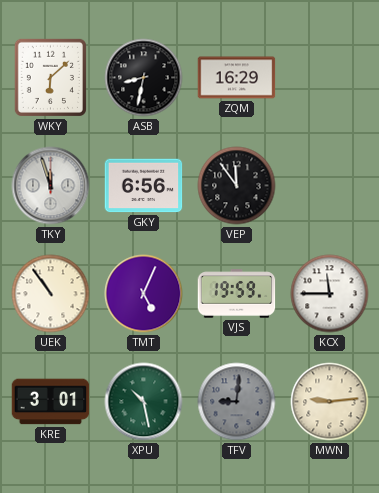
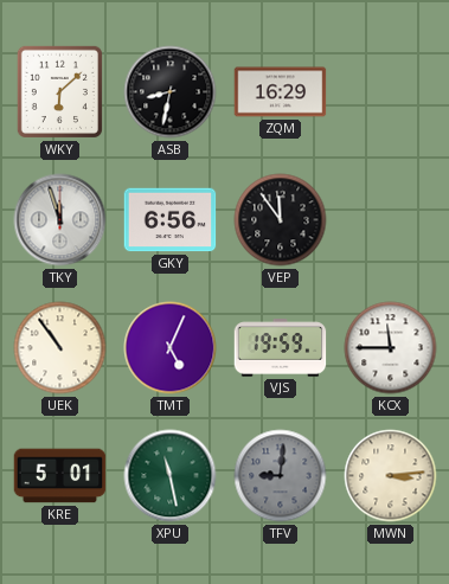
KRE: 3:01 -> 5:01
XPU: 10:28 -> 11:28
MWN: 9:14 -> 3:14
